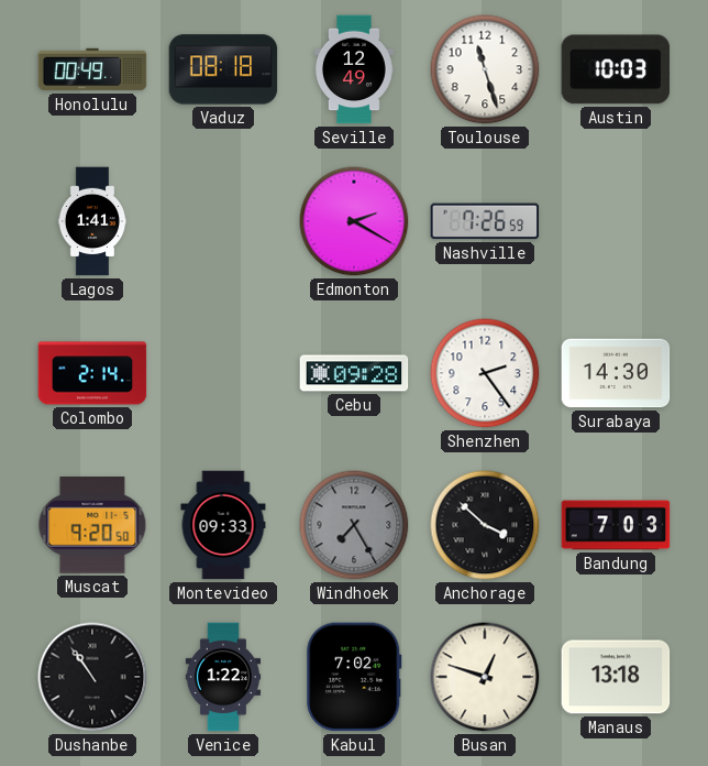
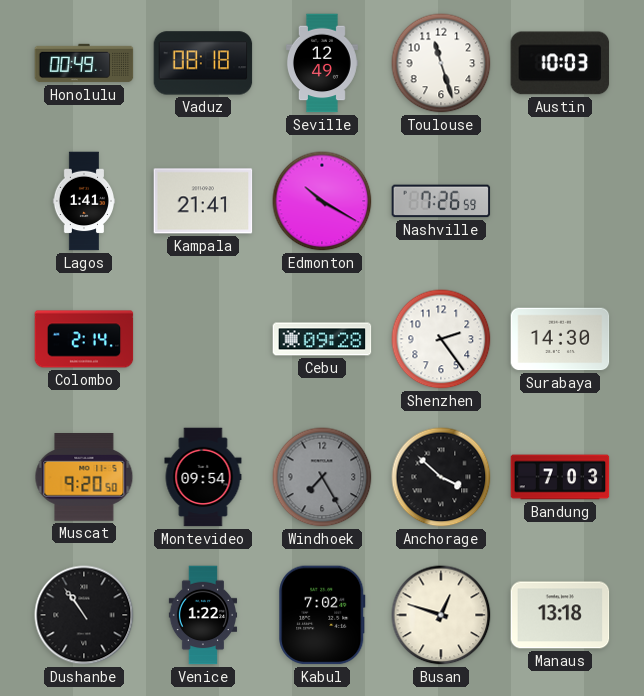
Kampala: none -> 21:41
Edmonton: 2:20 -> 10:20
Montevideo: 09:33 -> 09:54
